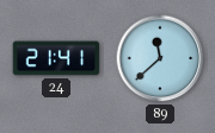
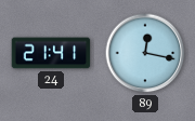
89: 11:38 -> 12:17
